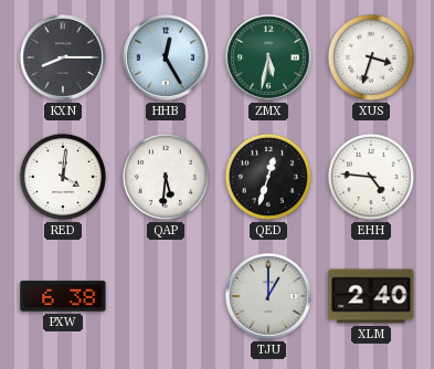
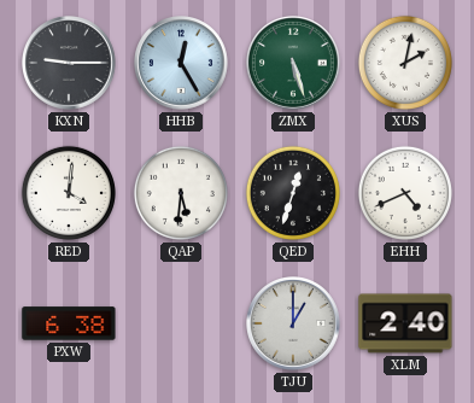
KXN: 8:15 -> 9:15
ZMX: 5:32 -> 5:27
XUS: 3:33 -> 2:02
EHH: 4:46 -> 4:41
